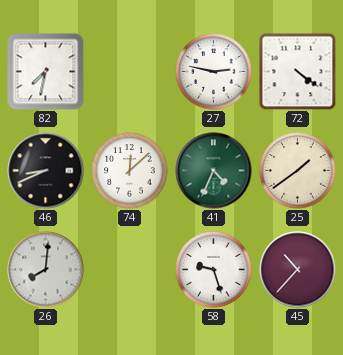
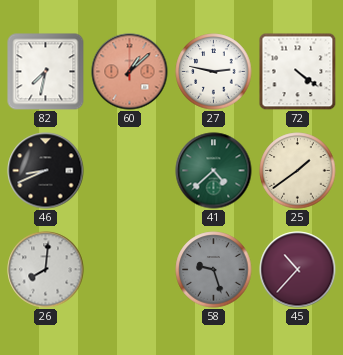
60: none -> 1:08
74: 12:08 -> none
41: 4:34 -> 4:38
58 dial: white -> grey
